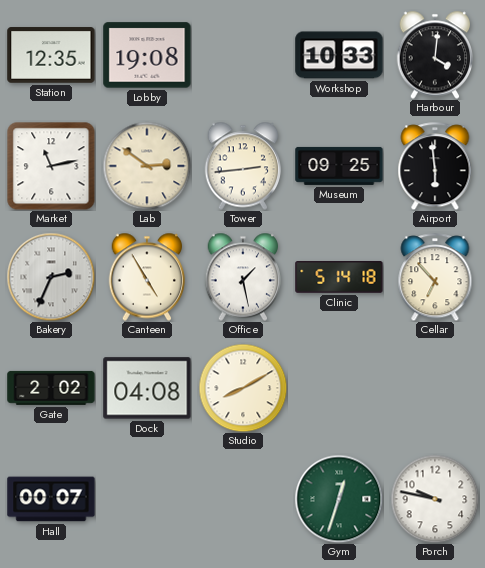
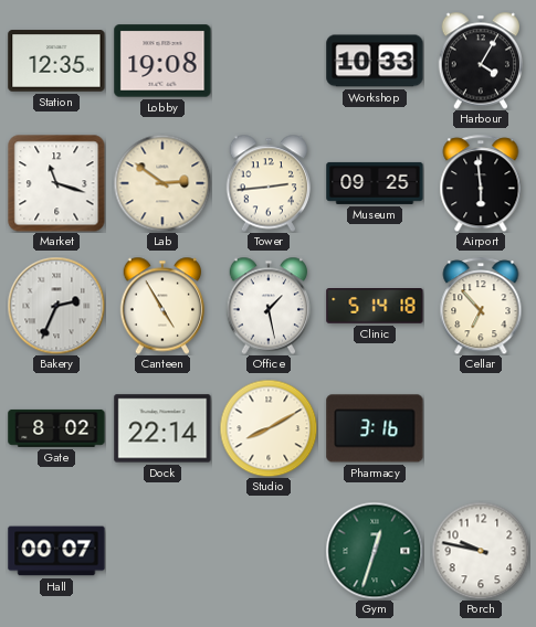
Harbour: 4:01 -> 4:05
Market: 11:13 -> 11:18
Gate: 2:02 -> 8:02
Dock: 04:08 -> 22:14
Pharmacy: none -> 3:16
